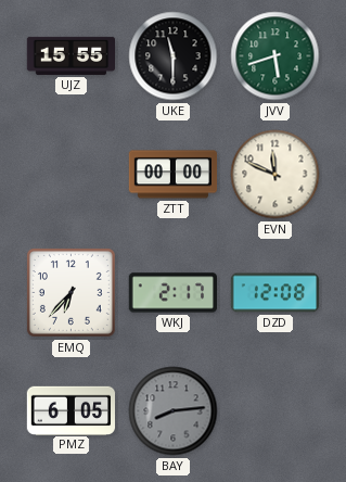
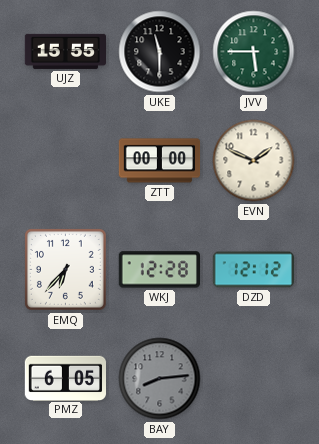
JVV: 5:42 -> 5:45
EVN: 11:49 -> 1:49
WKJ: 2:17 -> 12:28
DZD: 12:08 -> 12:12
